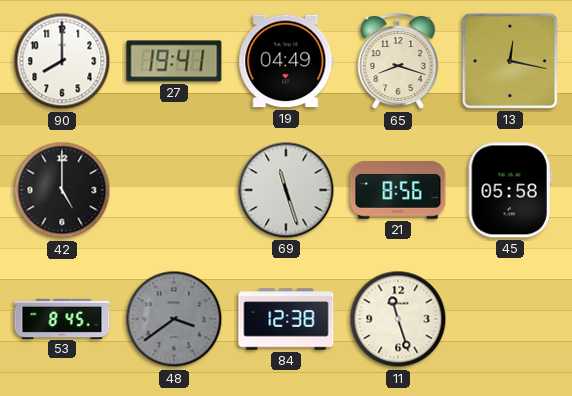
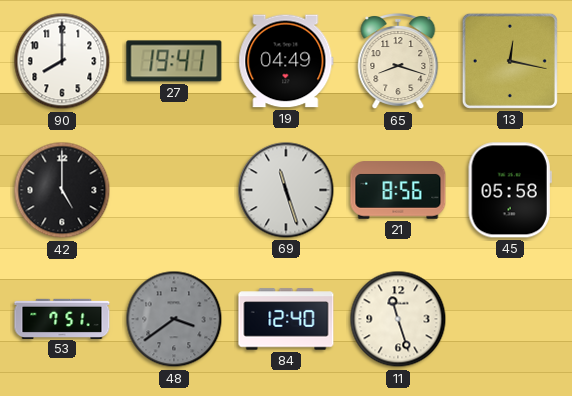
53: 8:45 -> 7:51
84: 12:38 -> 12:40
